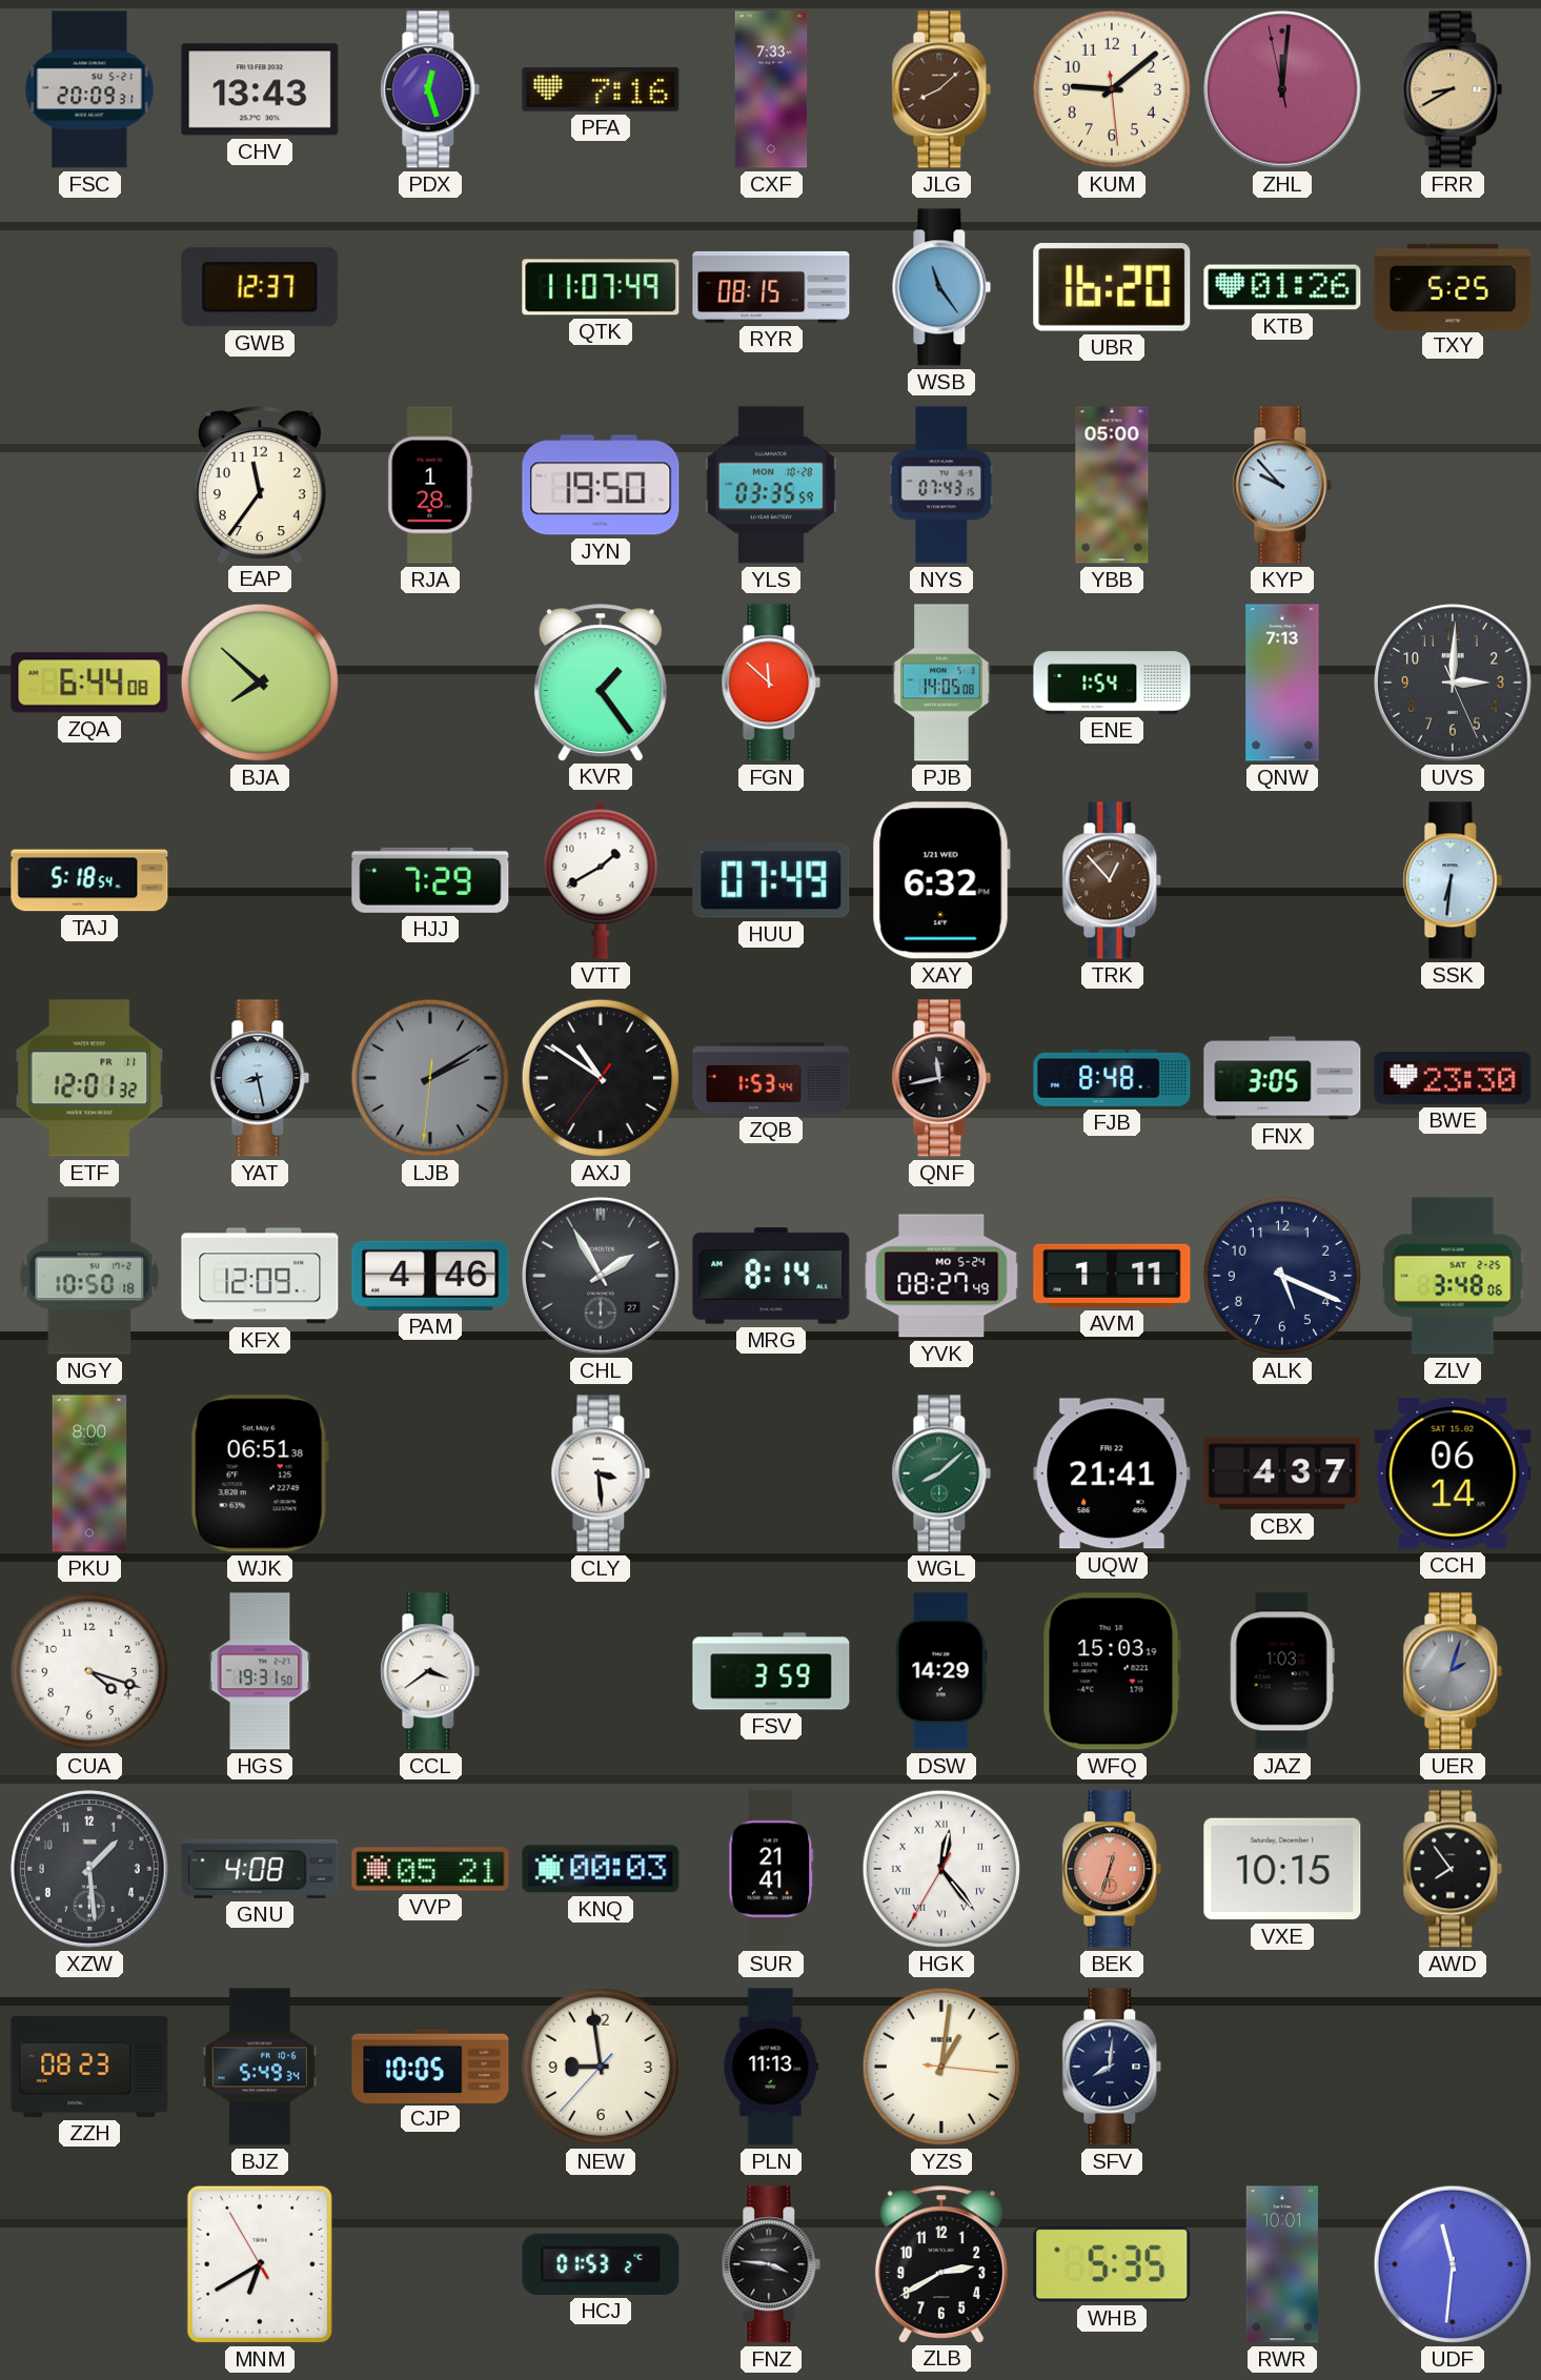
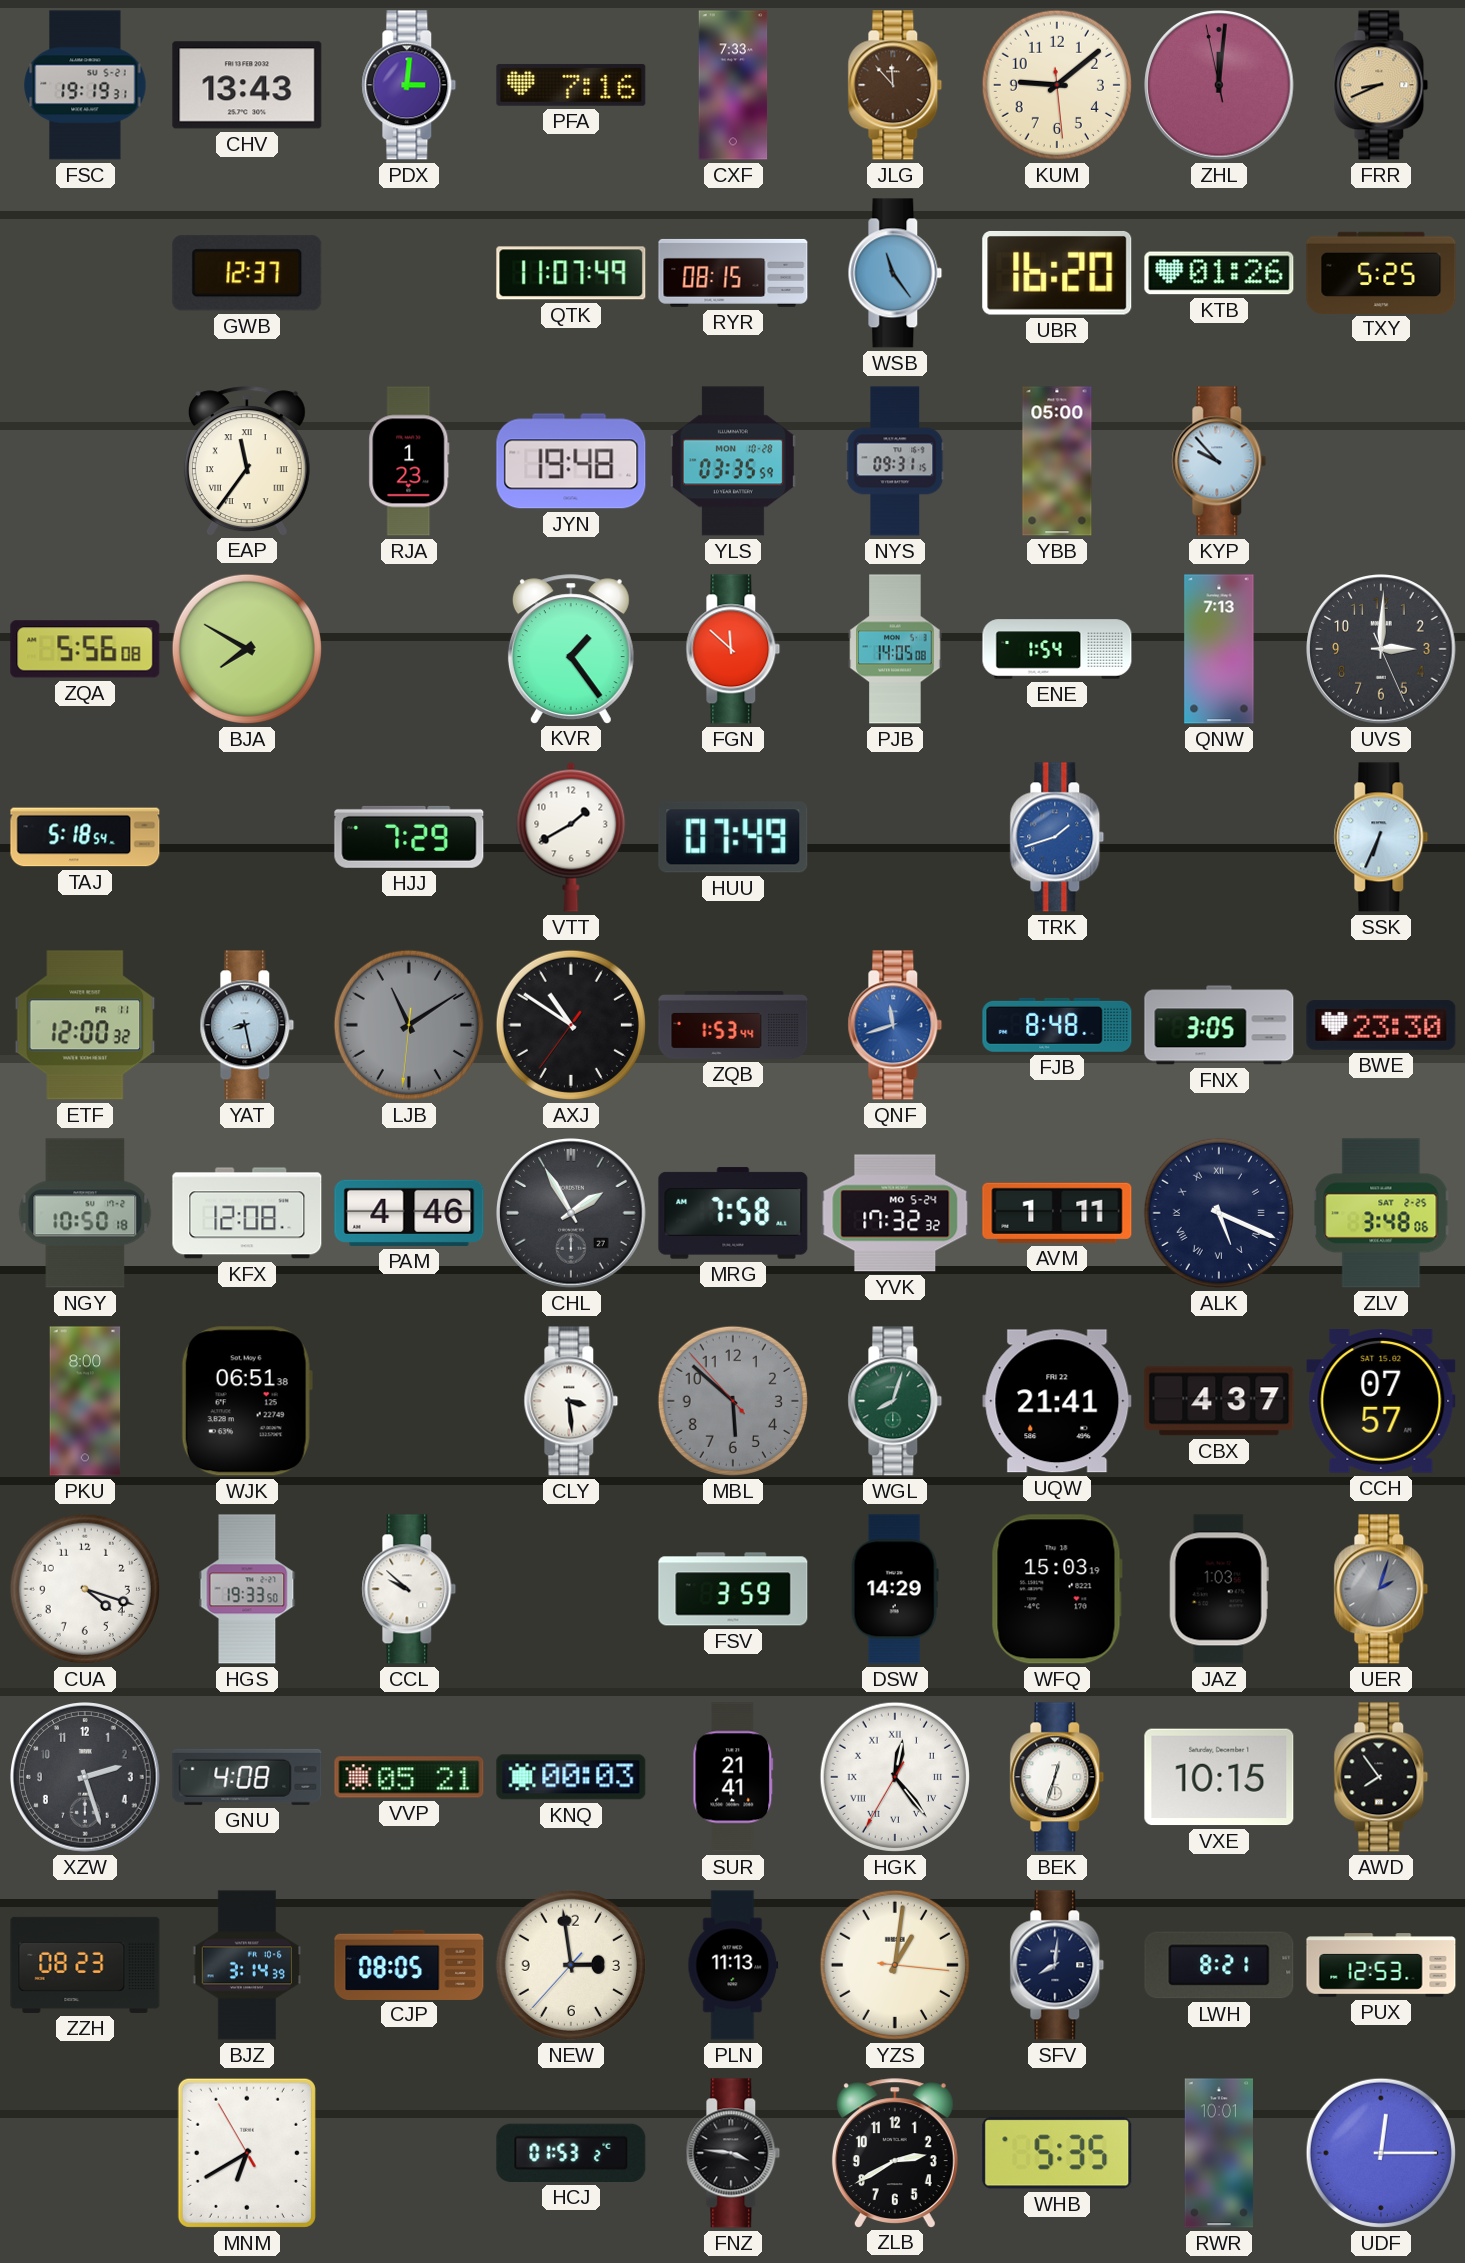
FSC: 20:09 -> 19:19
PDX: 12:27 -> 3:01
JLG: 8:08 -> 11:53
FRR: 8:40 -> 8:41
EAP numerals: Arabic -> Roman
RJA: 1:28 -> 1:23
JYN: 19:50 -> 19:48
NYS: 07:43 -> 09:31
ZQA: 6:44 -> 5:56
BJA: 7:52 -> 7:50
XAY: 6:32 -> none
TRK: 12:53 -> 1:42
TRK dial: brown -> blue
SSK: 6:31 -> 6:34
ETF: 12:01 -> 12:00
LJB: 2:09 -> 11:09
QNF: 11:43 -> 11:42
QNF dial: black -> blue
KFX: 12:09 -> 12:08
MRG: 8:14 -> 7:58
YVK: 08:27 -> 17:32
ALK numerals: Arabic -> Roman
MBL: none -> 5:51
WGL: 8:08 -> 8:03
CCH: 06:14 -> 07:57
HGS: 19:31 -> 19:33
CCL: 3:39 -> 9:52
XZW: 1:29 -> 2:27
BEK dial: salmon -> white
BJZ: 5:49 -> 3:14
CJP: 10:05 -> 08:05
NEW: 8:58 -> 2:58
LWH: none -> 8:21
PUX: none -> 12:53
UDF: 11:31 -> 12:15
